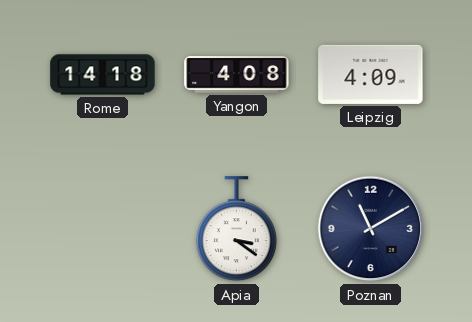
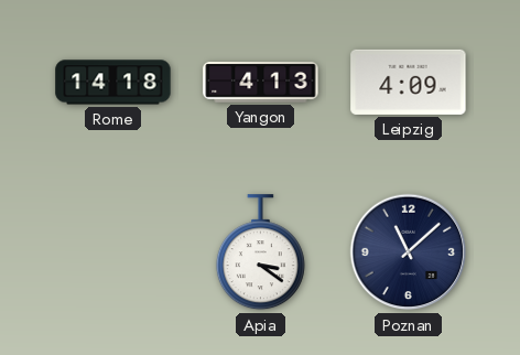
Yangon: 4:08 -> 4:13
Poznan: 11:10 -> 11:08
